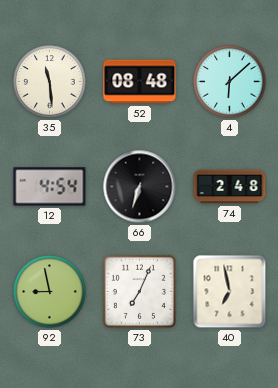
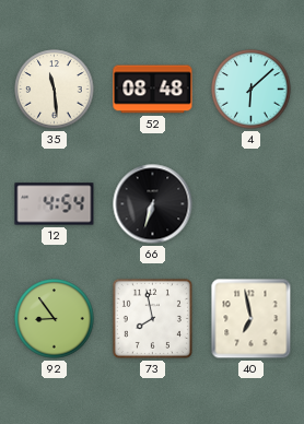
74: 2:48 -> none
92: 8:58 -> 8:54
73: 7:04 -> 7:58
